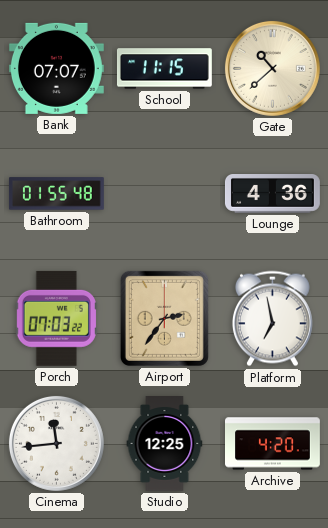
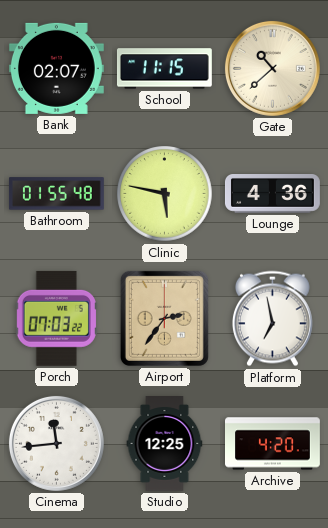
Bank: 07:07 -> 02:07
Clinic: none -> 5:47
